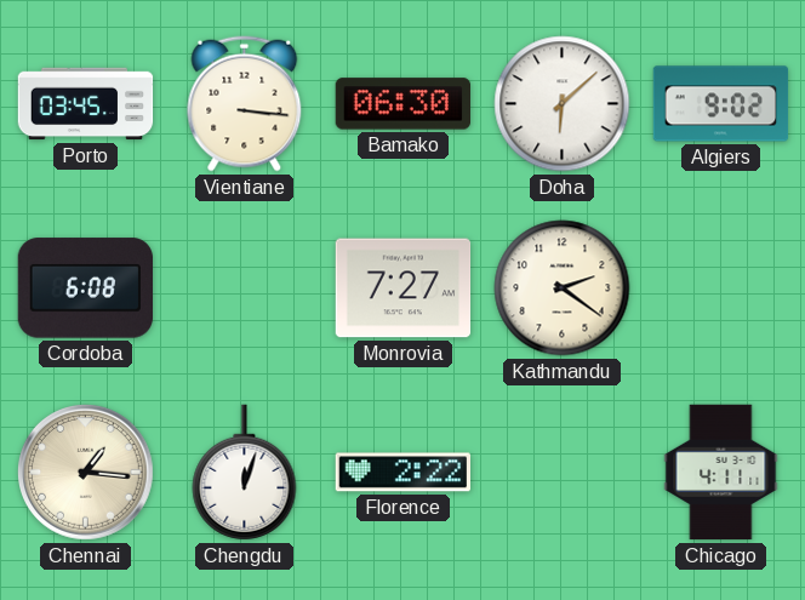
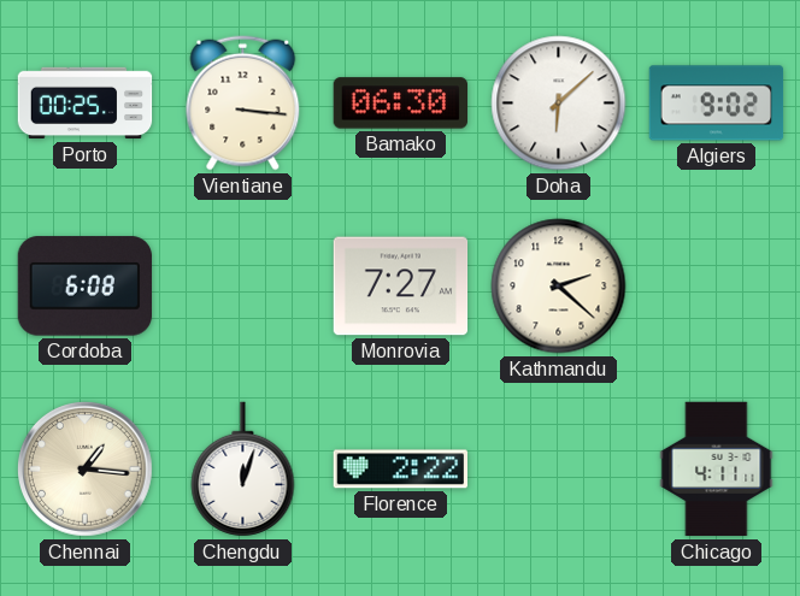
Porto: 03:45 -> 00:25
Kathmandu: 2:21 -> 2:22
